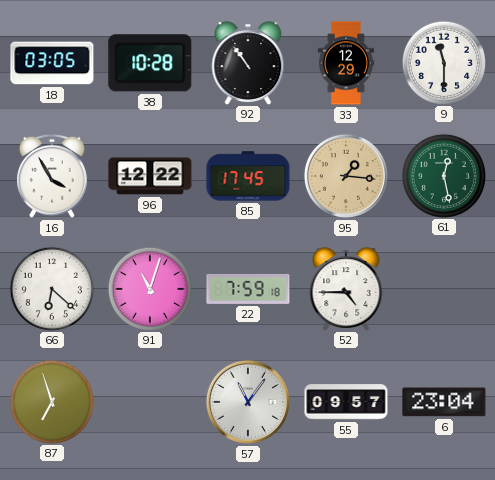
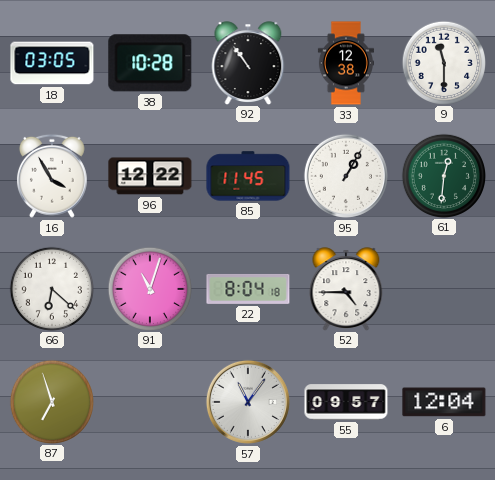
33: 12:29 -> 12:38
85: 17:45 -> 11:45
95: 1:16 -> 1:05
95 dial: champagne -> white
61: 12:28 -> 12:31
22: 7:59 -> 8:04
6: 23:04 -> 12:04
